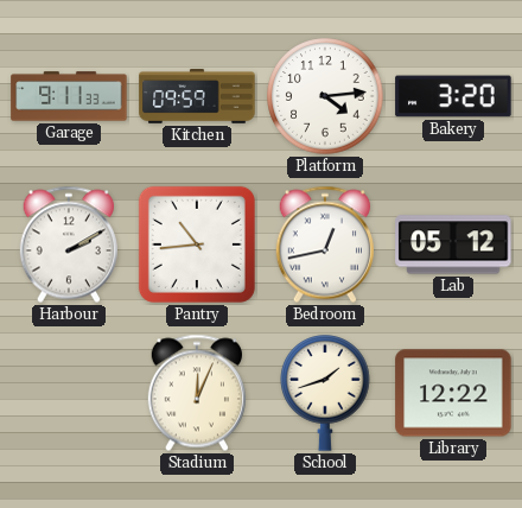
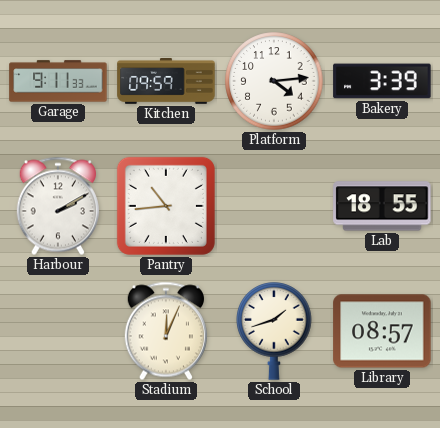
Bakery: 3:20 -> 3:39
Bedroom: 12:43 -> none
Lab: 05:12 -> 18:55
Library: 12:22 -> 08:57
